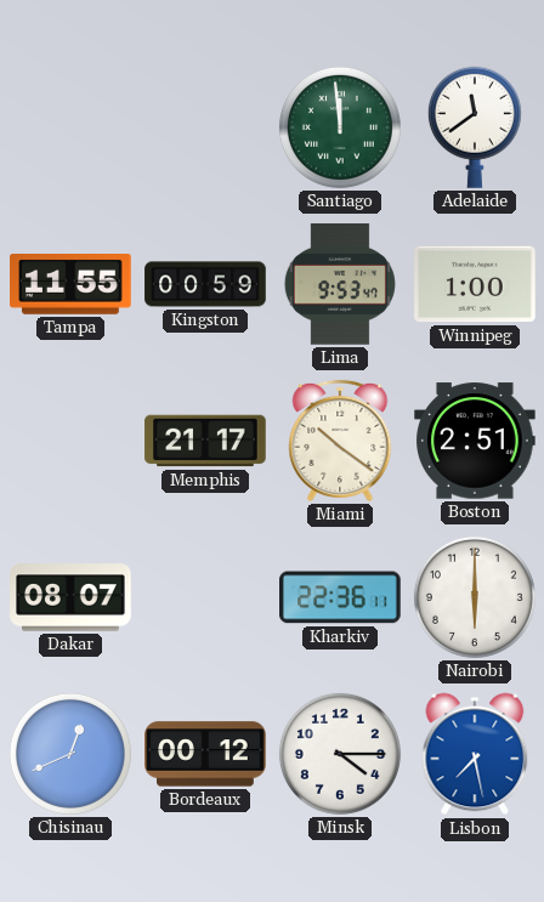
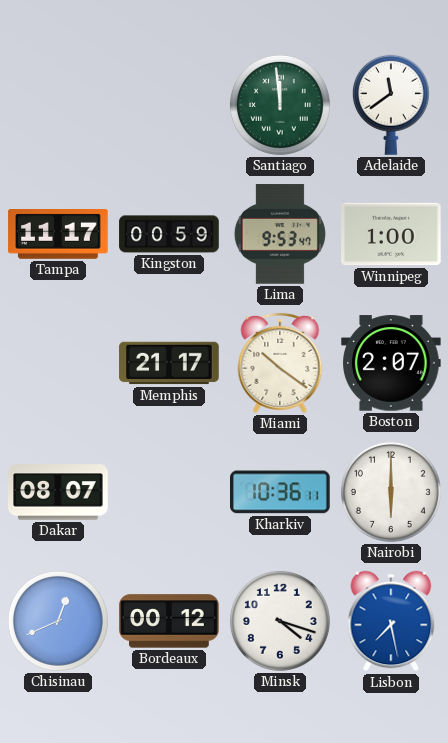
Tampa: 11:55 -> 11:17
Boston: 2:51 -> 2:07
Kharkiv: 22:36 -> 10:36
Minsk: 4:15 -> 4:18
